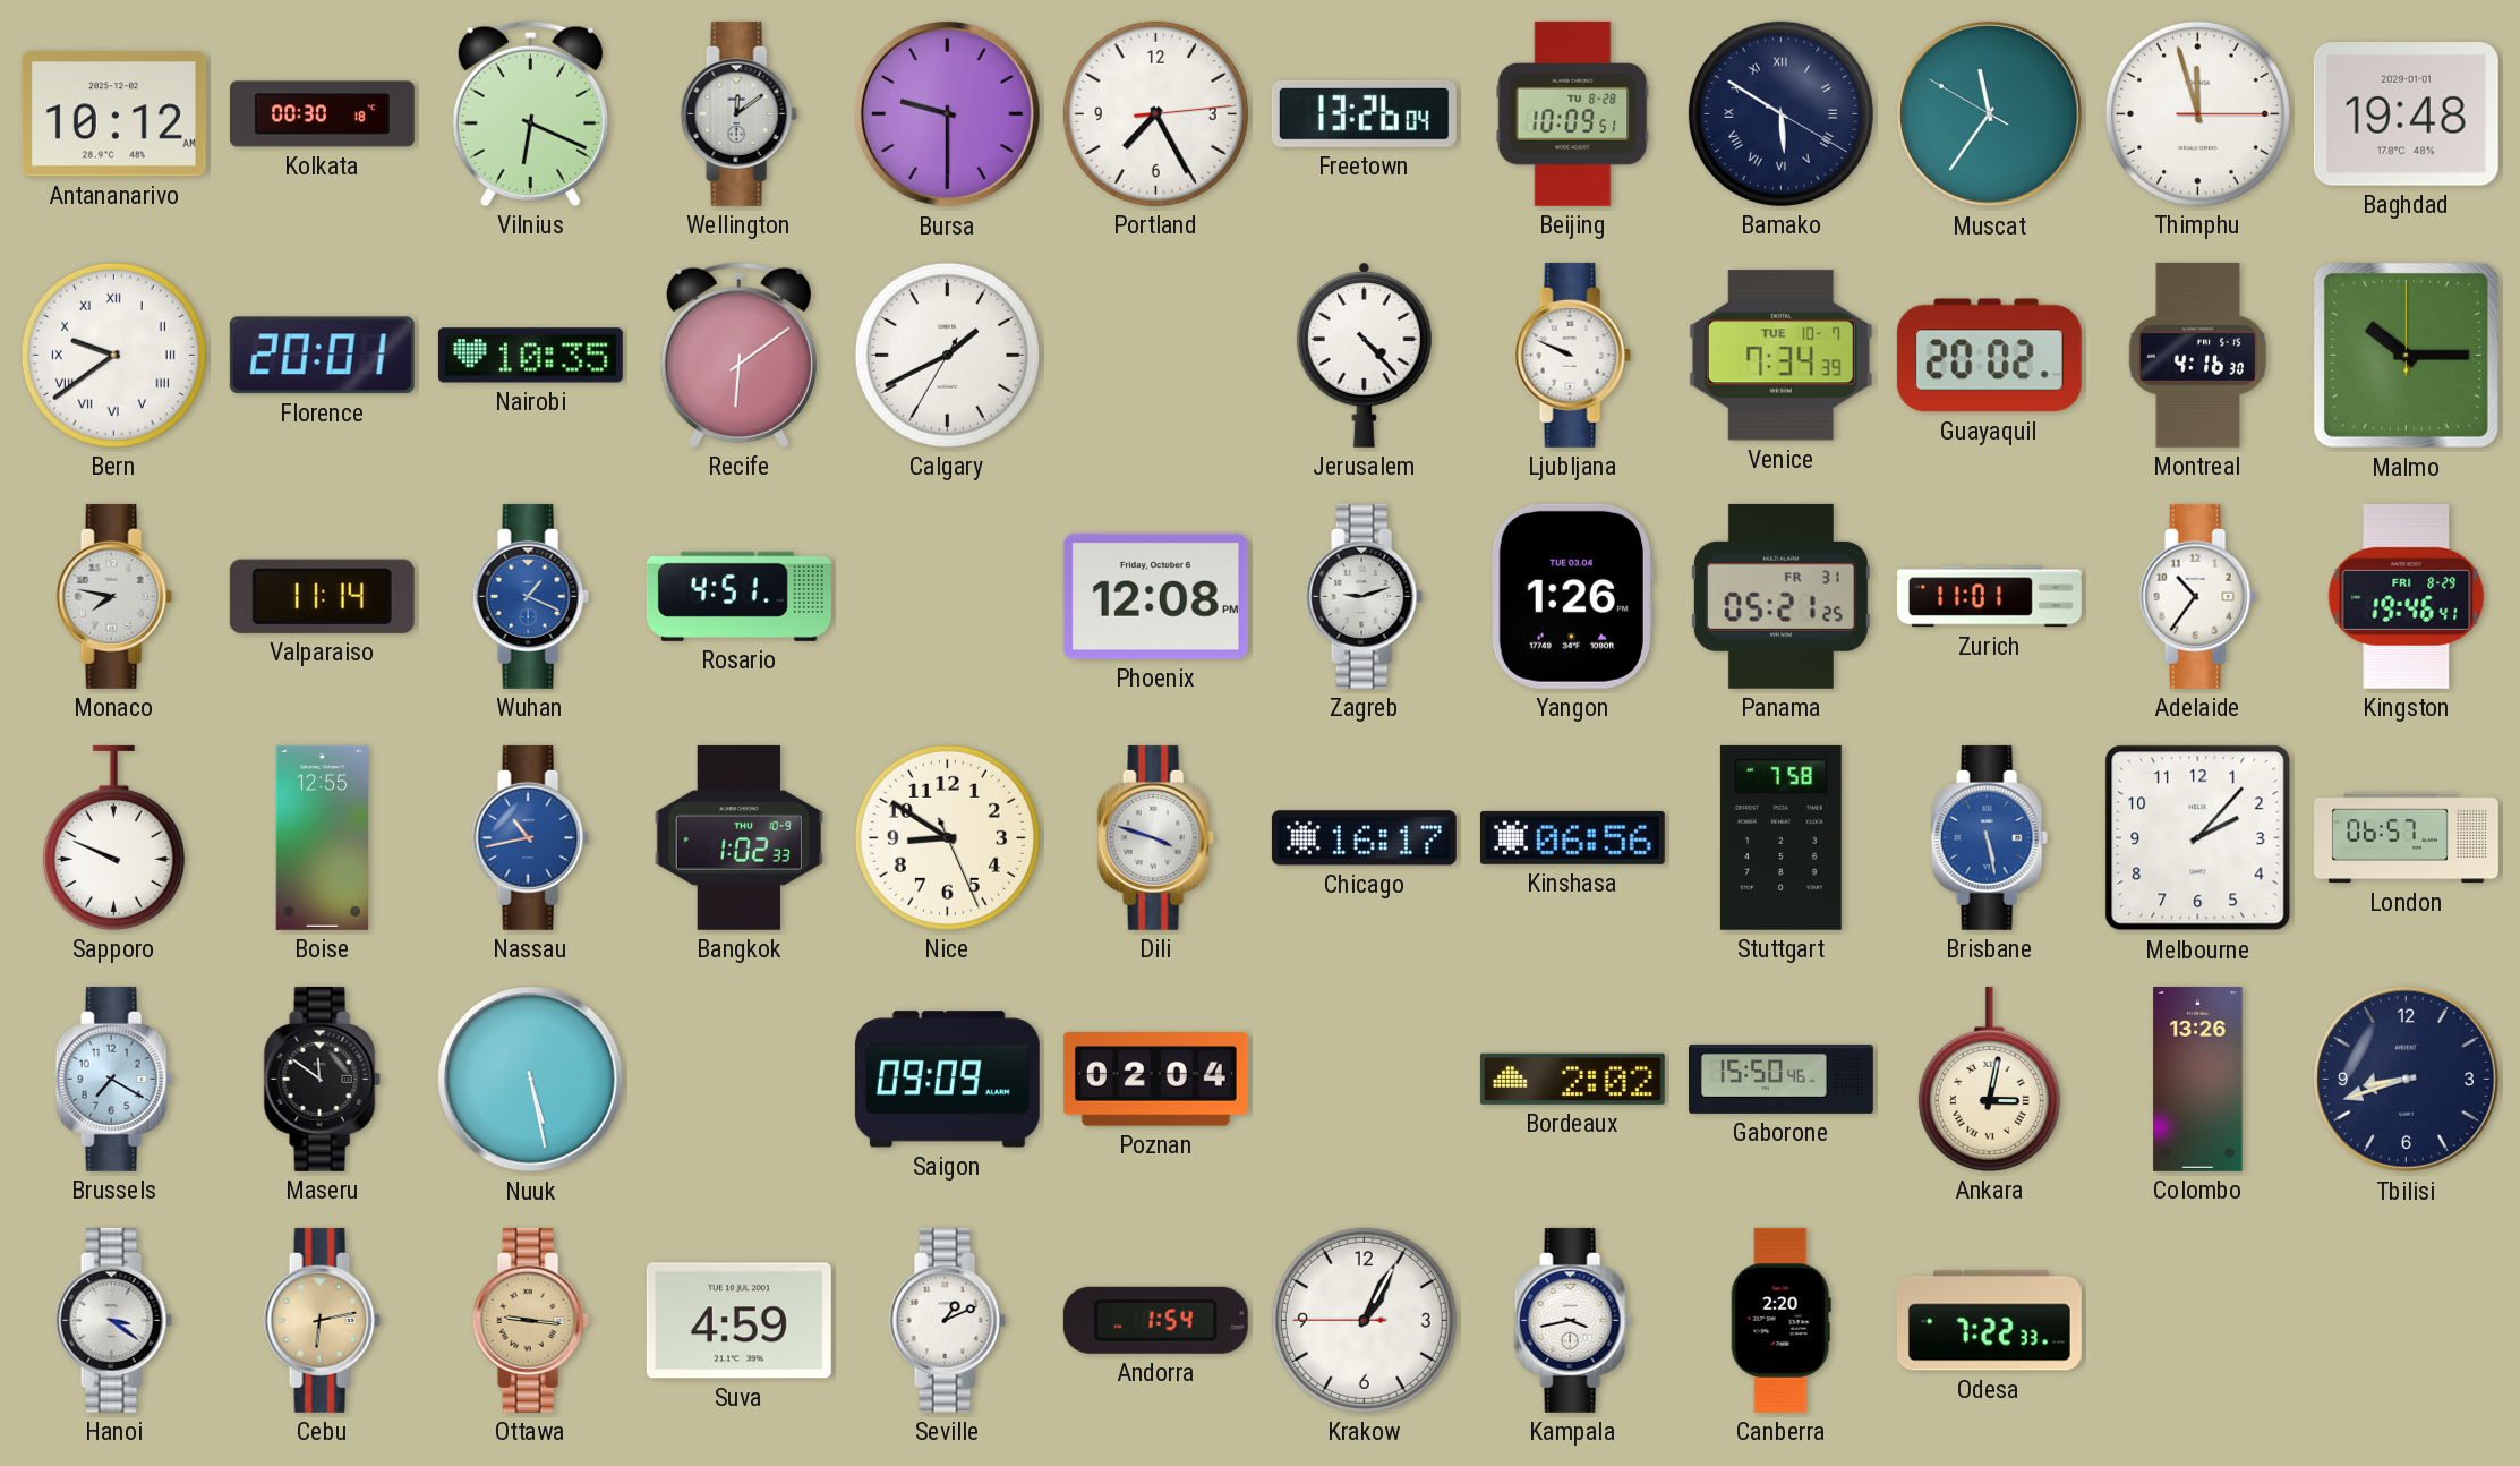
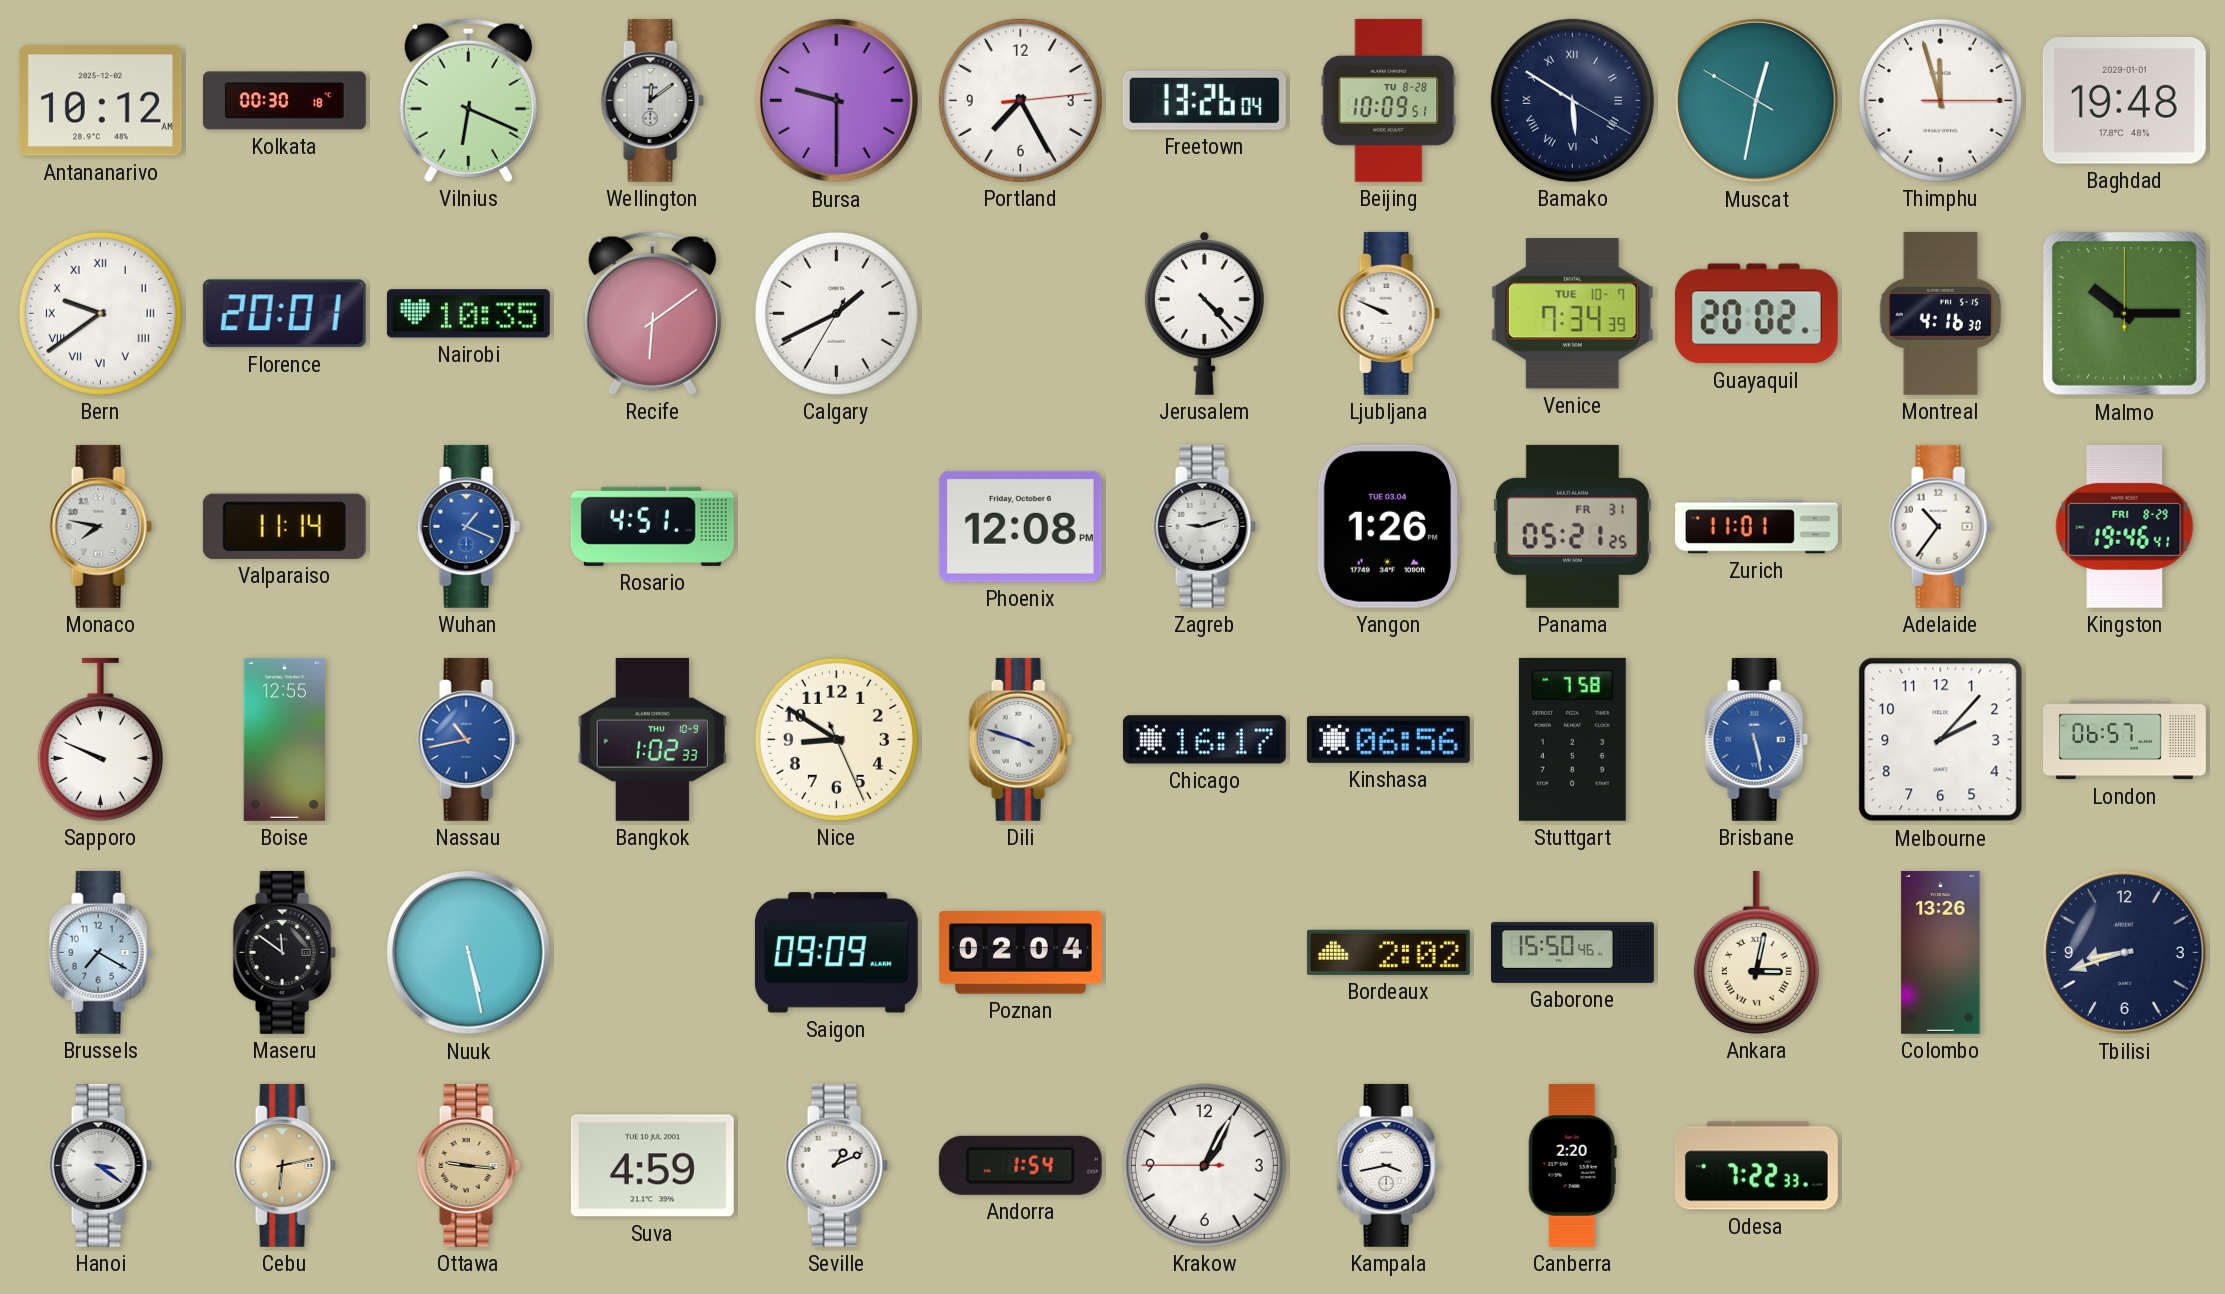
Muscat: 11:35 -> 12:31
